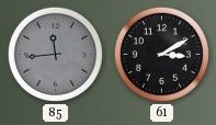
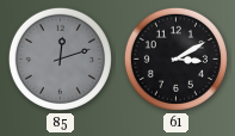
85: 11:44 -> 12:12
